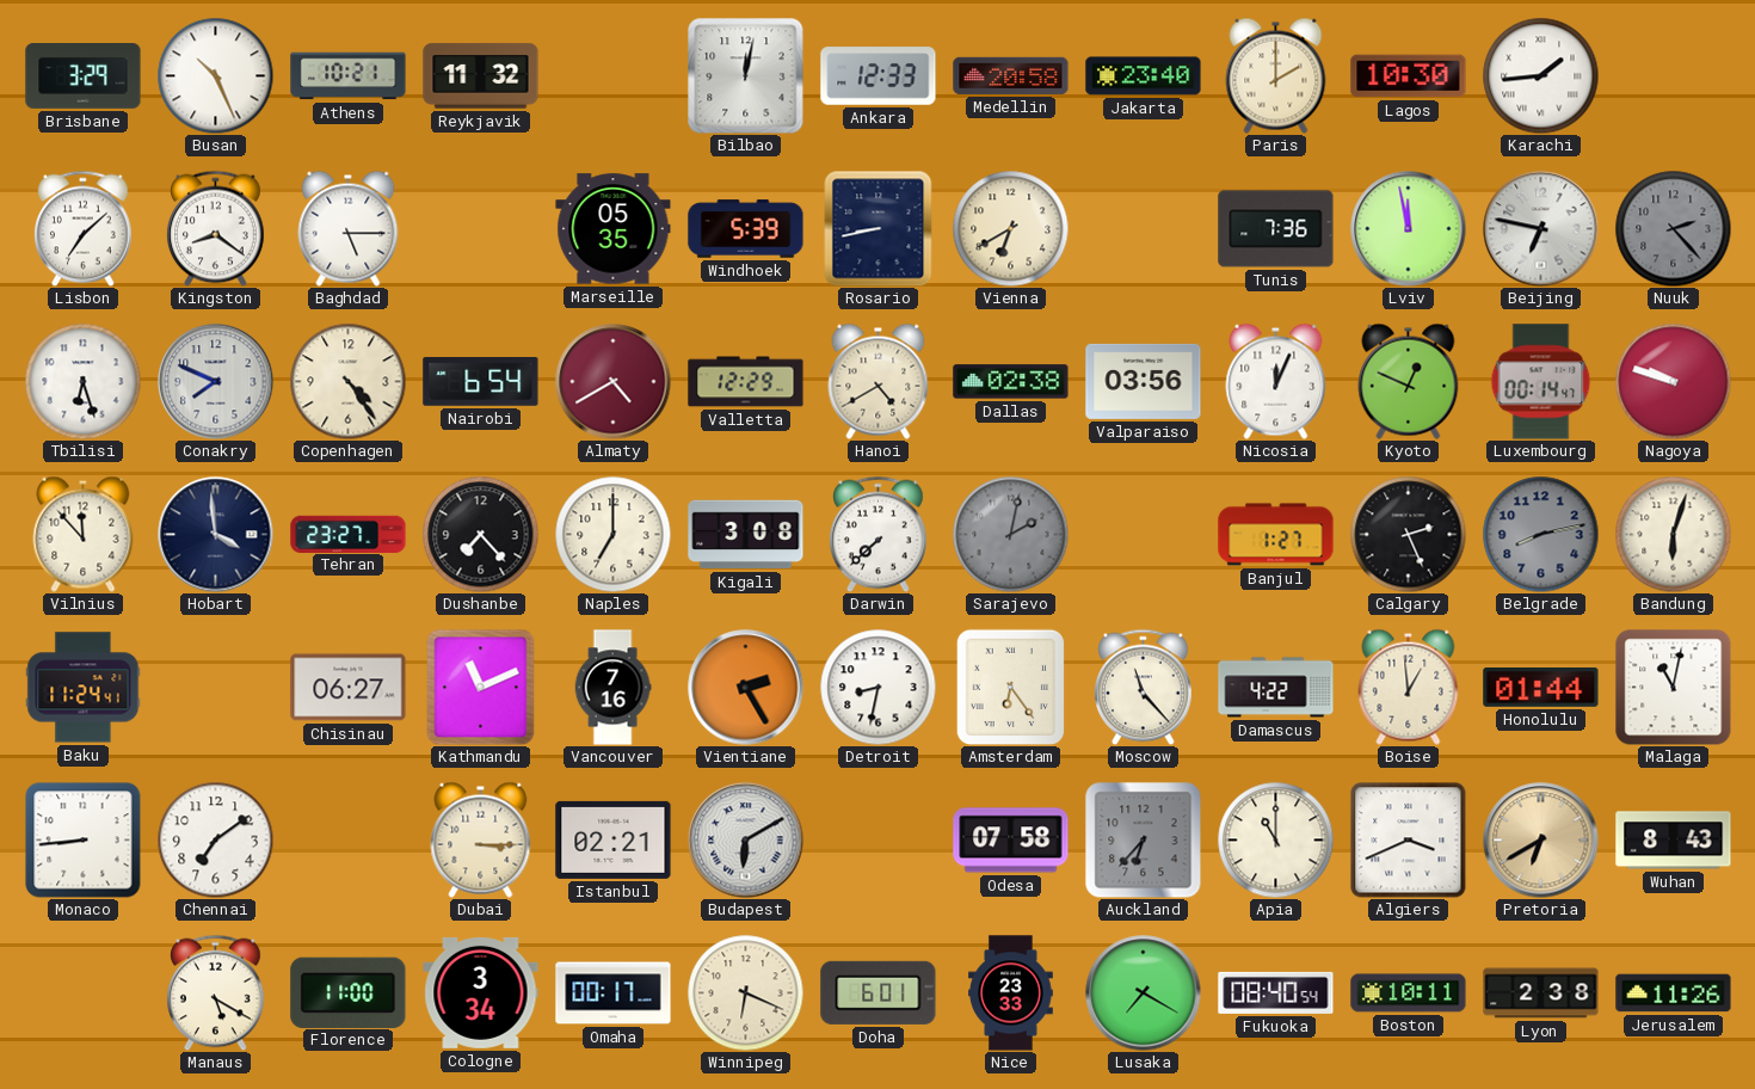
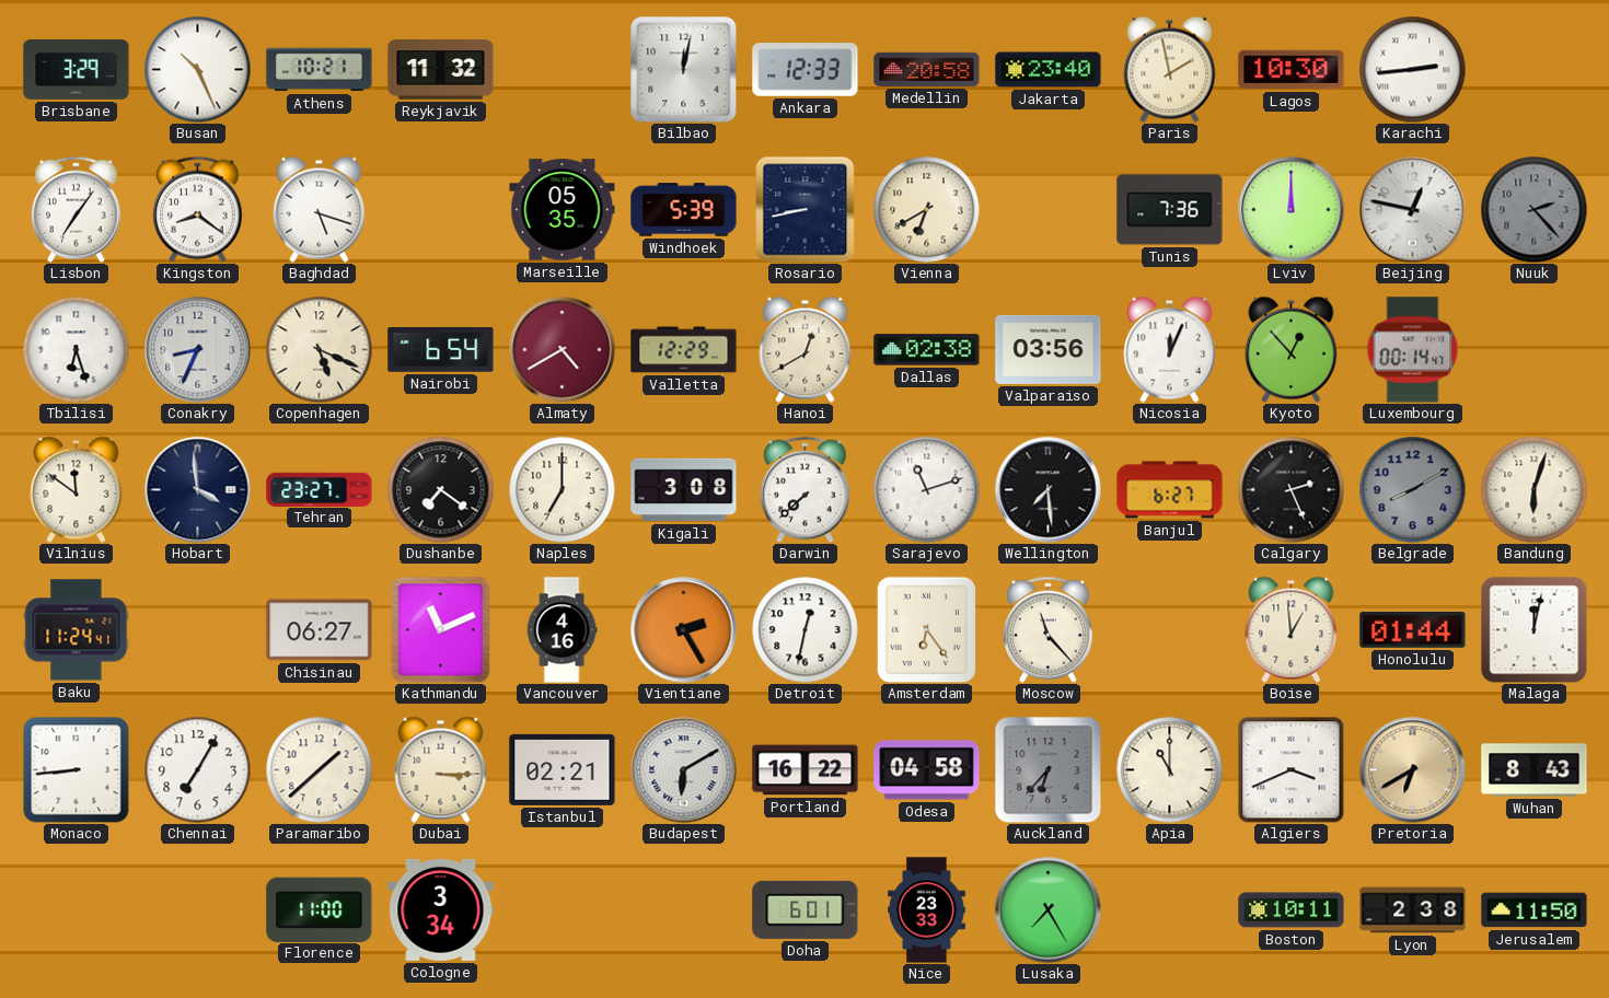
Paris: 2:00 -> 1:58
Karachi: 1:44 -> 2:44
Lisbon: 7:08 -> 7:06
Baghdad: 5:15 -> 5:18
Lviv: 11:58 -> 12:00
Beijing: 6:47 -> 12:47
Conakry: 7:49 -> 8:34
Copenhagen: 4:24 -> 5:19
Hanoi: 4:40 -> 12:40
Kyoto: 12:49 -> 12:53
Nagoya: 9:48 -> none
Vilnius: 11:53 -> 11:51
Dushanbe: 7:23 -> 7:21
Sarajevo: 2:02 -> 11:12
Sarajevo dial: grey -> white
Wellington: none -> 7:29
Banjul: 1:27 -> 6:27
Belgrade: 8:13 -> 8:10
Vancouver: 7:16 -> 4:16
Detroit: 8:32 -> 12:32
Damascus: 4:22 -> none
Malaga: 11:02 -> 12:02
Chennai: 7:09 -> 7:05
Paramaribo: none -> 1:38
Portland: none -> 16:22
Odesa: 07:58 -> 04:58
Manaus: 5:20 -> none
Omaha: 00:17 -> none
Winnipeg: 6:19 -> none
Lusaka: 7:20 -> 7:25
Fukuoka: 08:40 -> none
Jerusalem: 11:26 -> 11:50
